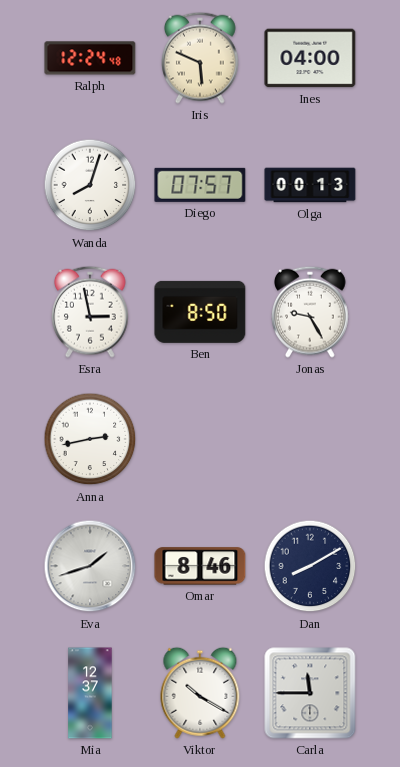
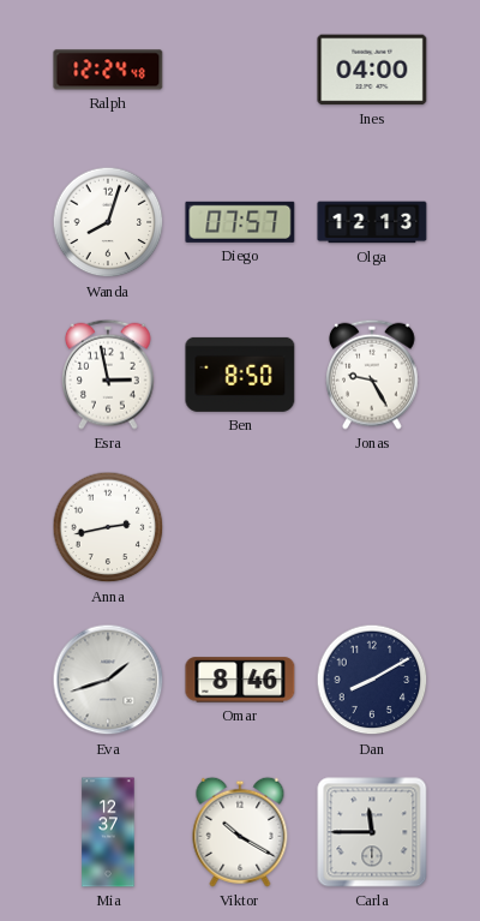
Iris: 5:49 -> none
Olga: 00:13 -> 12:13
